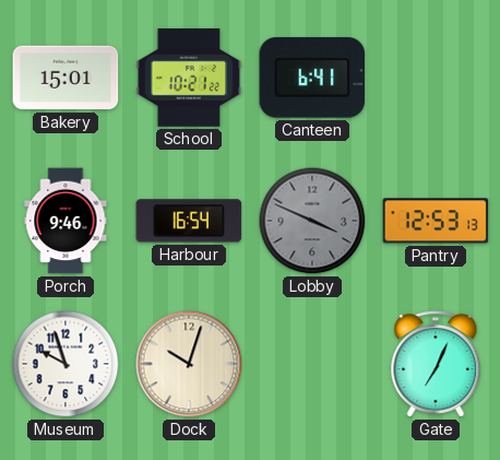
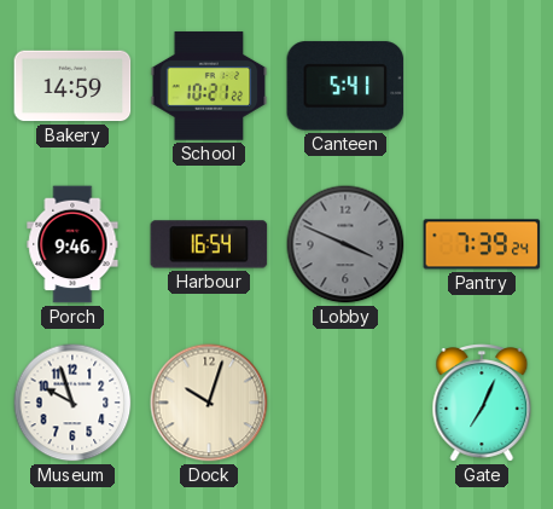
Bakery: 15:01 -> 14:59
Canteen: 6:41 -> 5:41
Pantry: 12:53 -> 7:39
